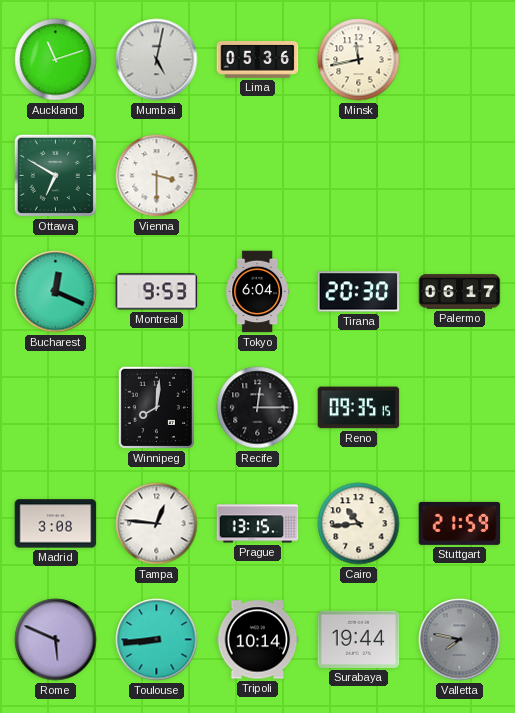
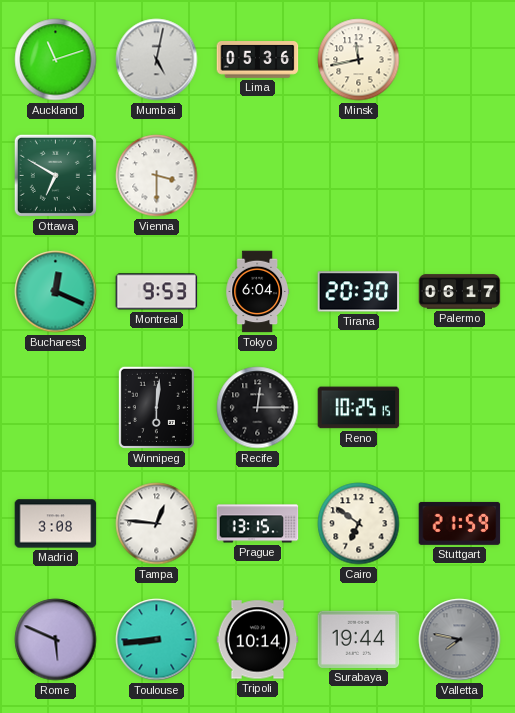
Winnipeg: 8:01 -> 6:01
Reno: 09:35 -> 10:25
Cairo: 10:44 -> 6:51
